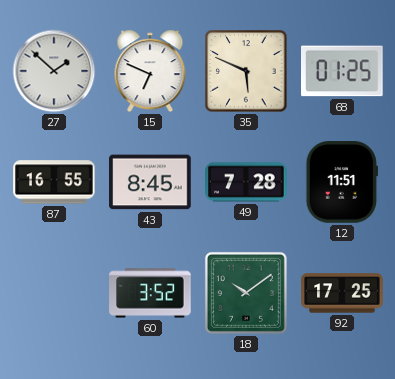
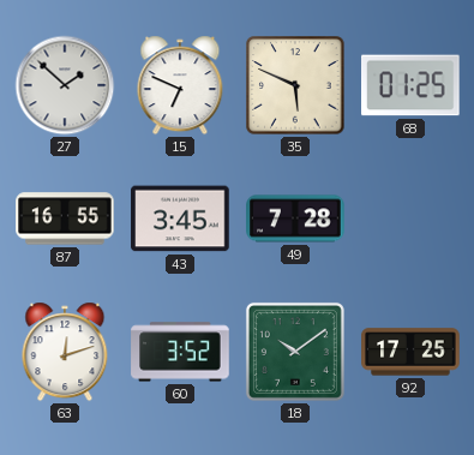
43: 8:45 -> 3:45
12: 11:51 -> none
63: none -> 12:12
